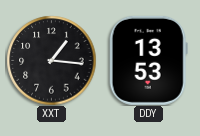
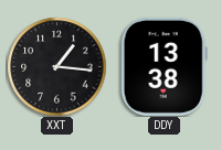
DDY: 13:53 -> 13:38
